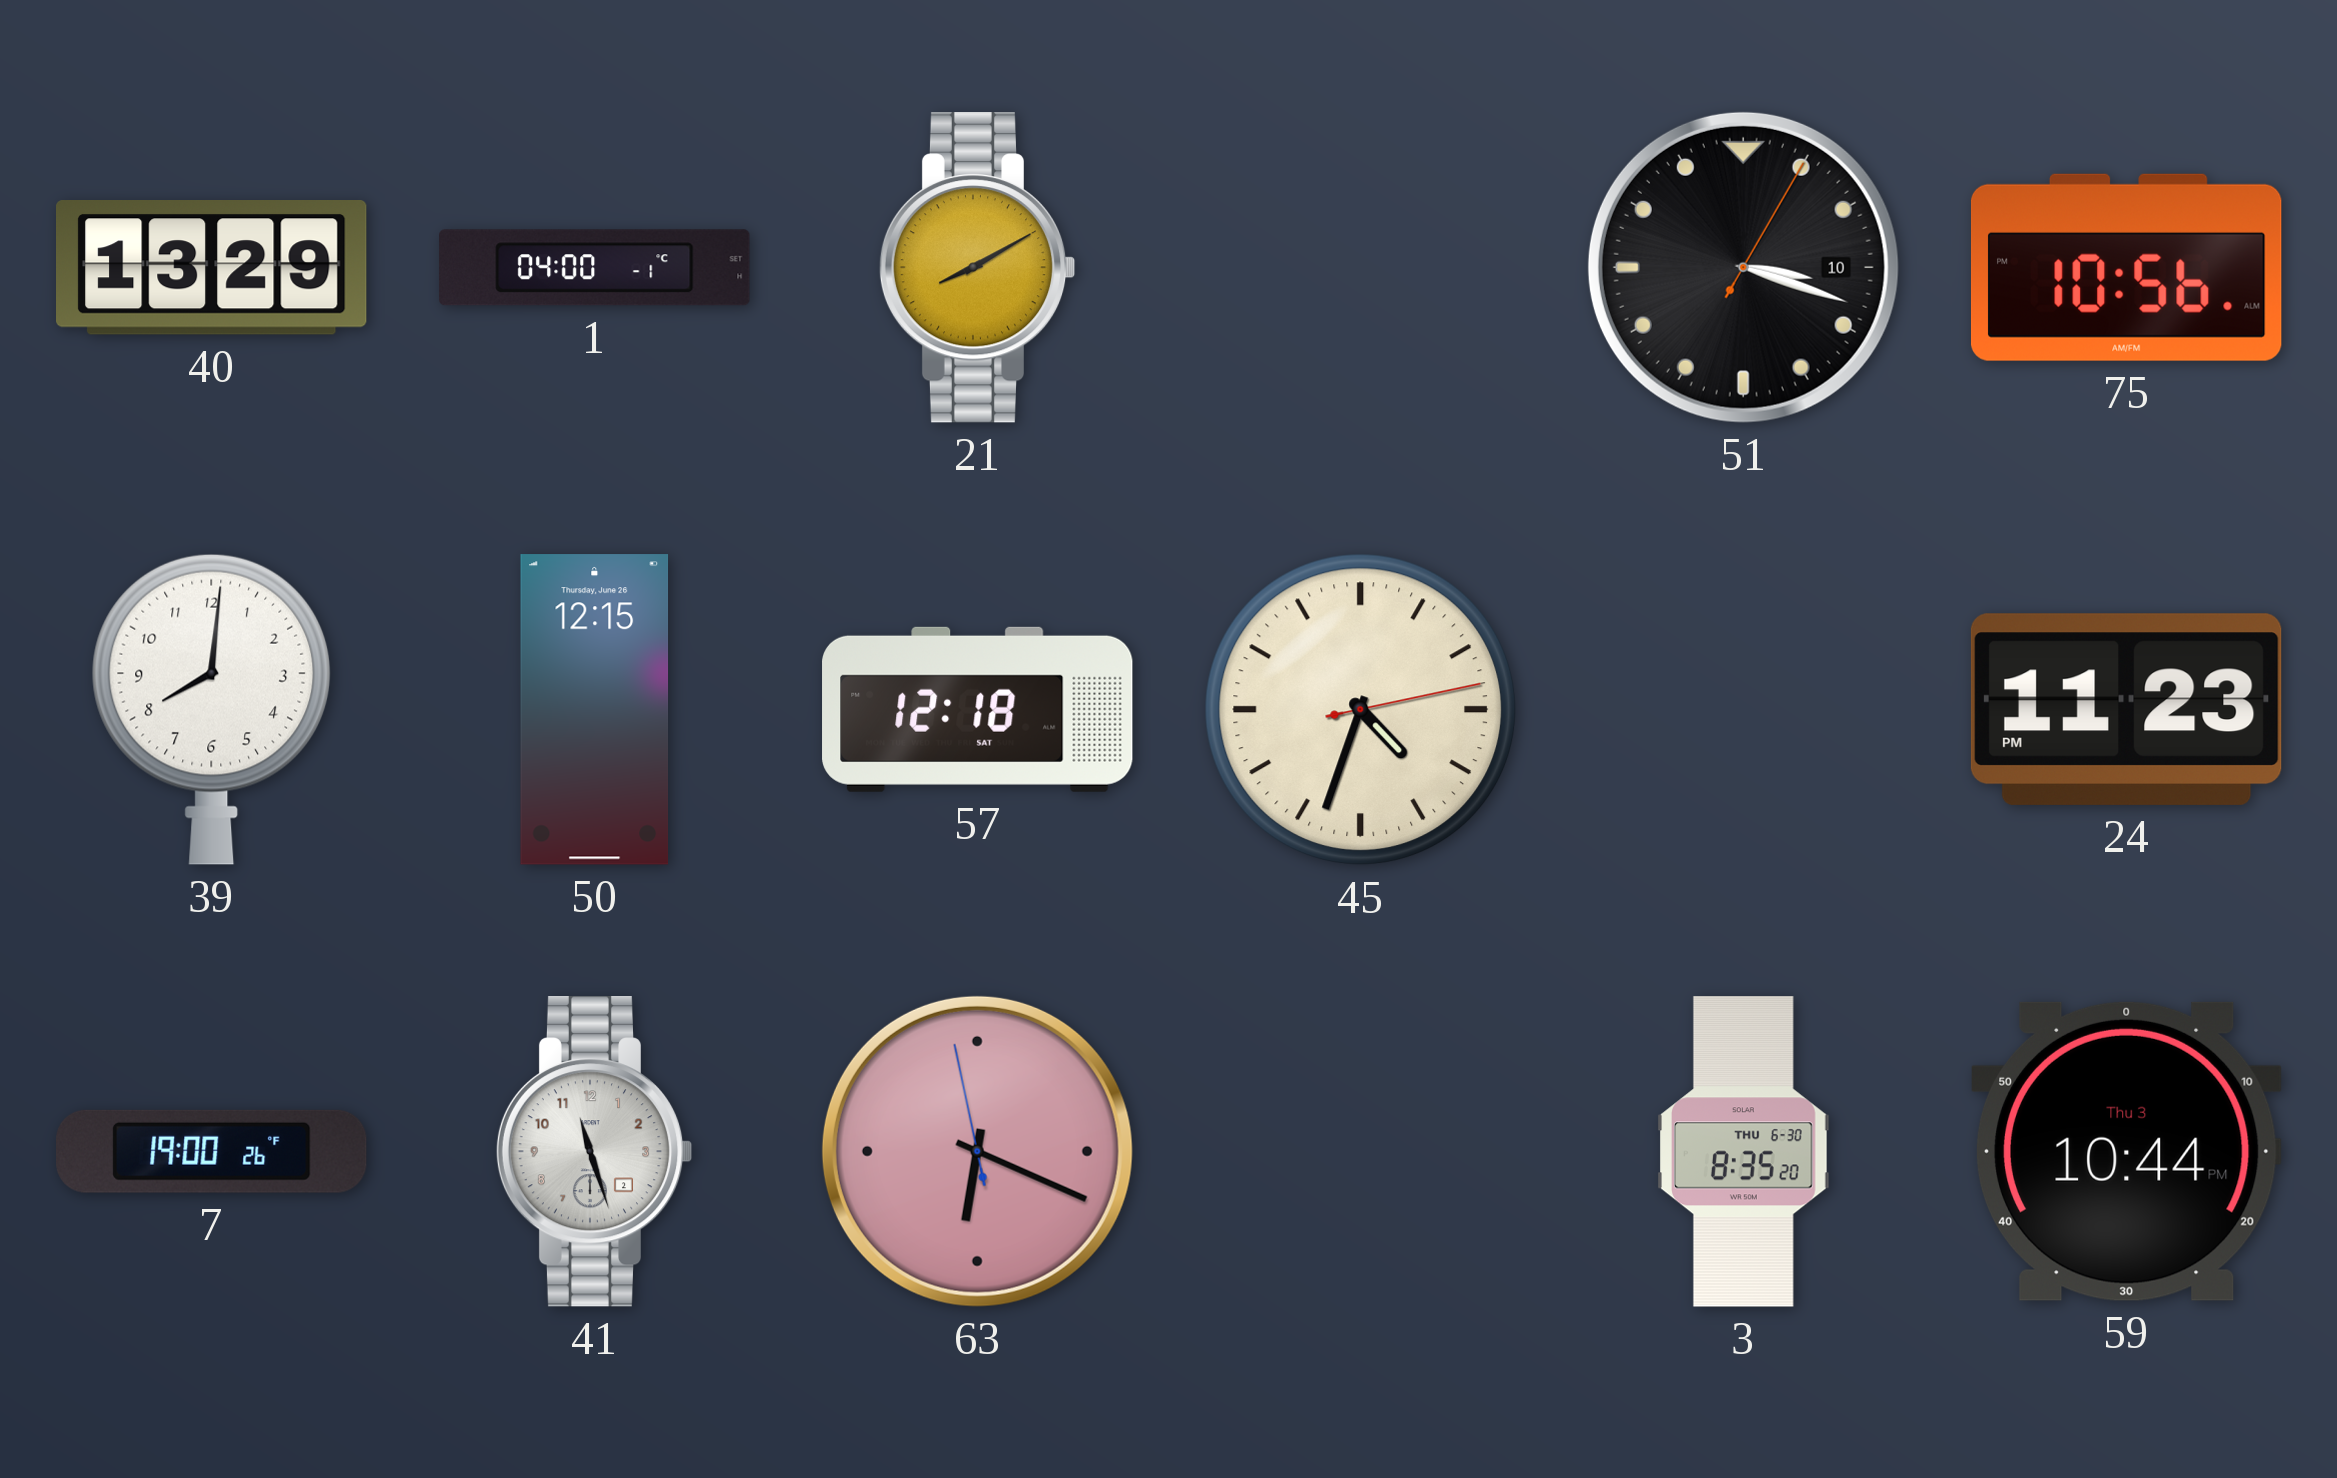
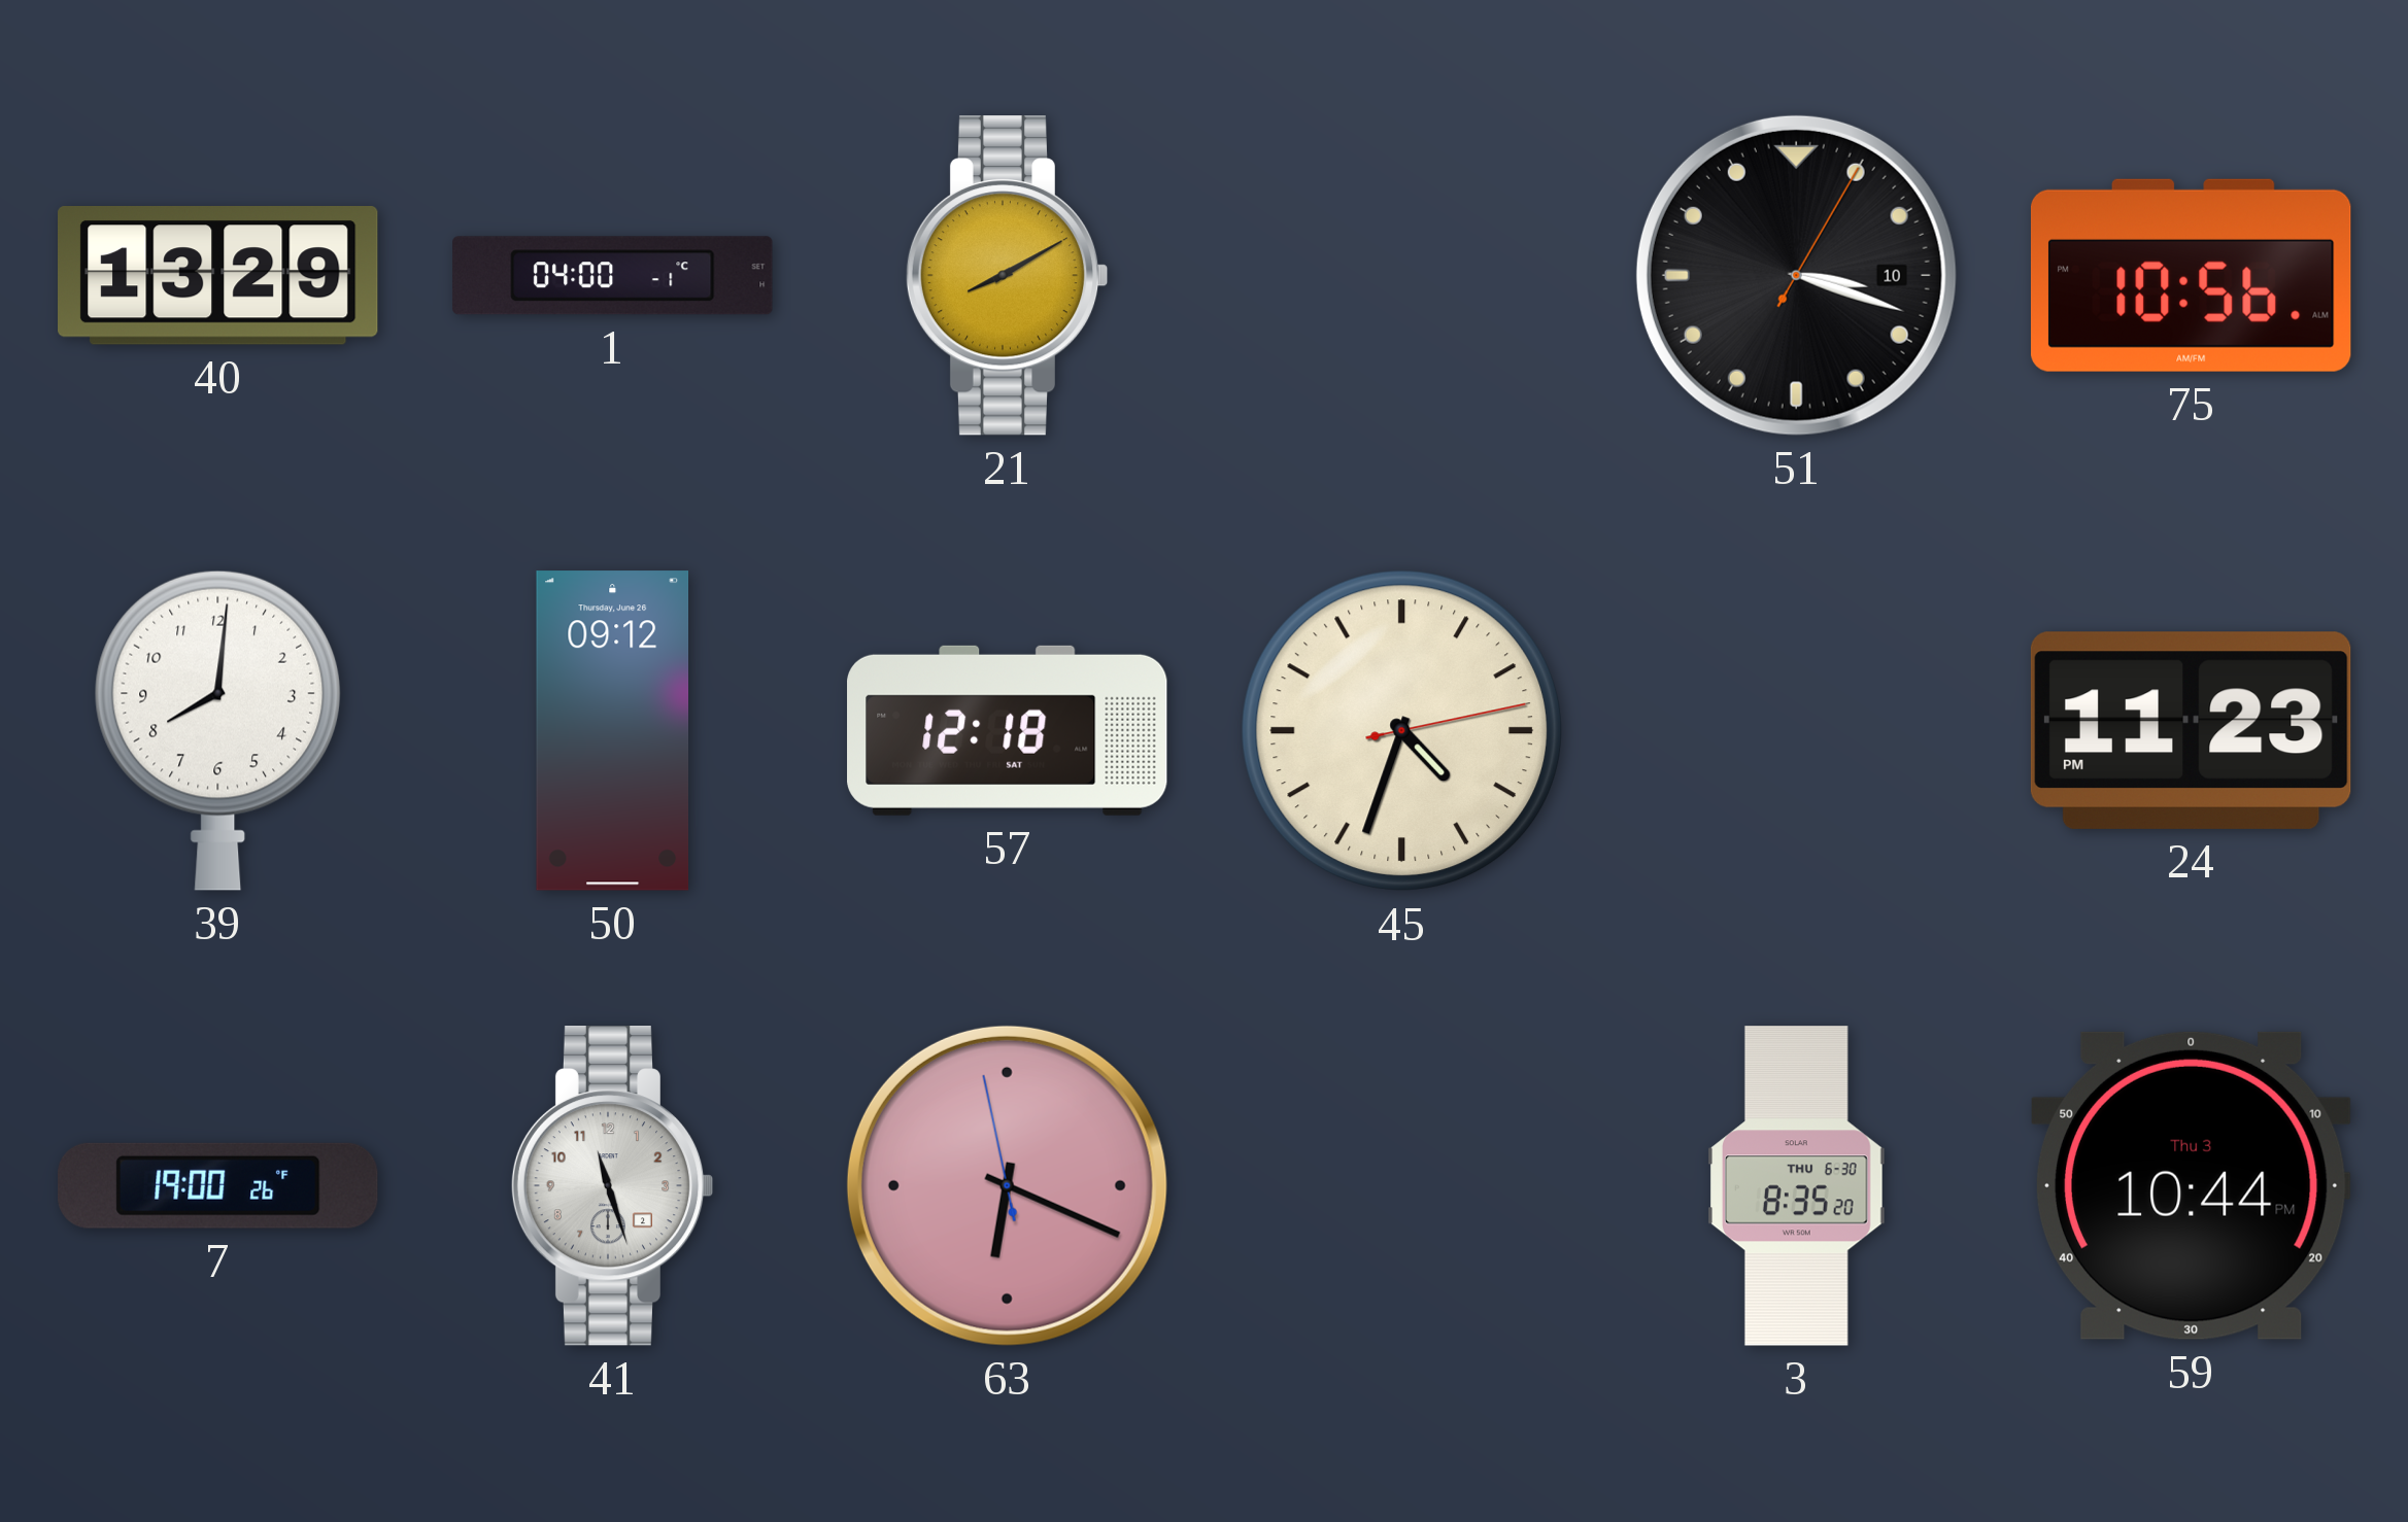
50: 12:15 -> 09:12
